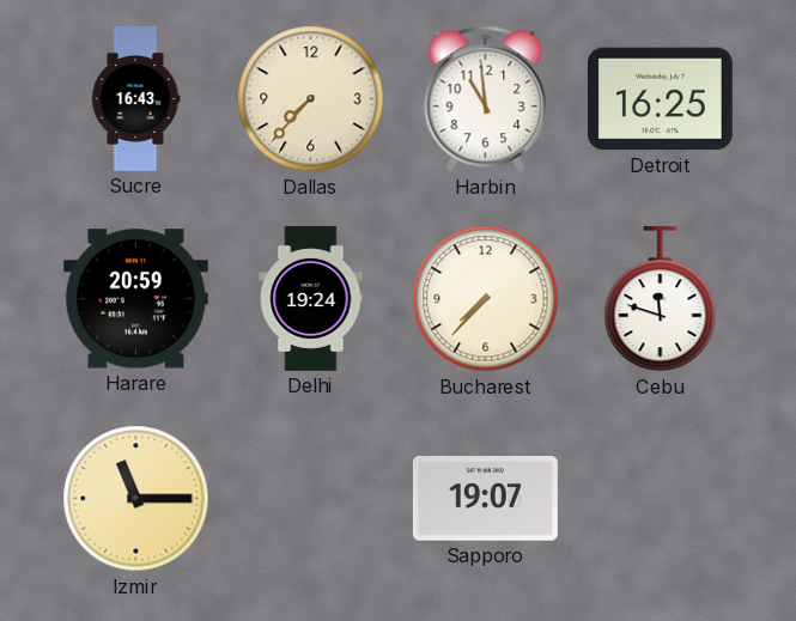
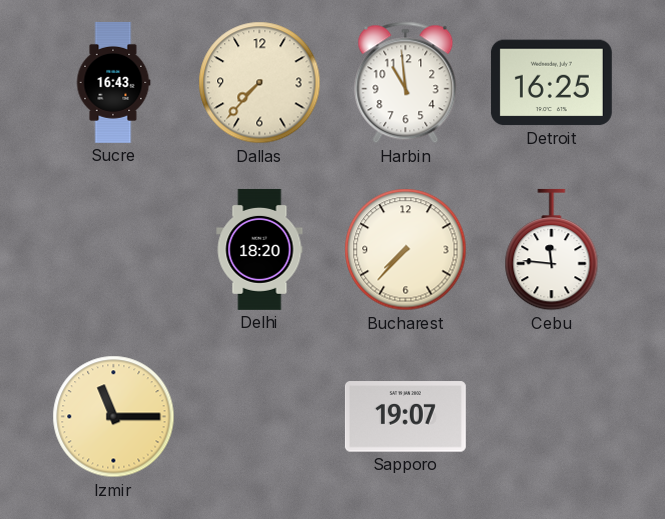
Harare: 20:59 -> none
Delhi: 19:24 -> 18:20
Cebu: 11:48 -> 11:46
